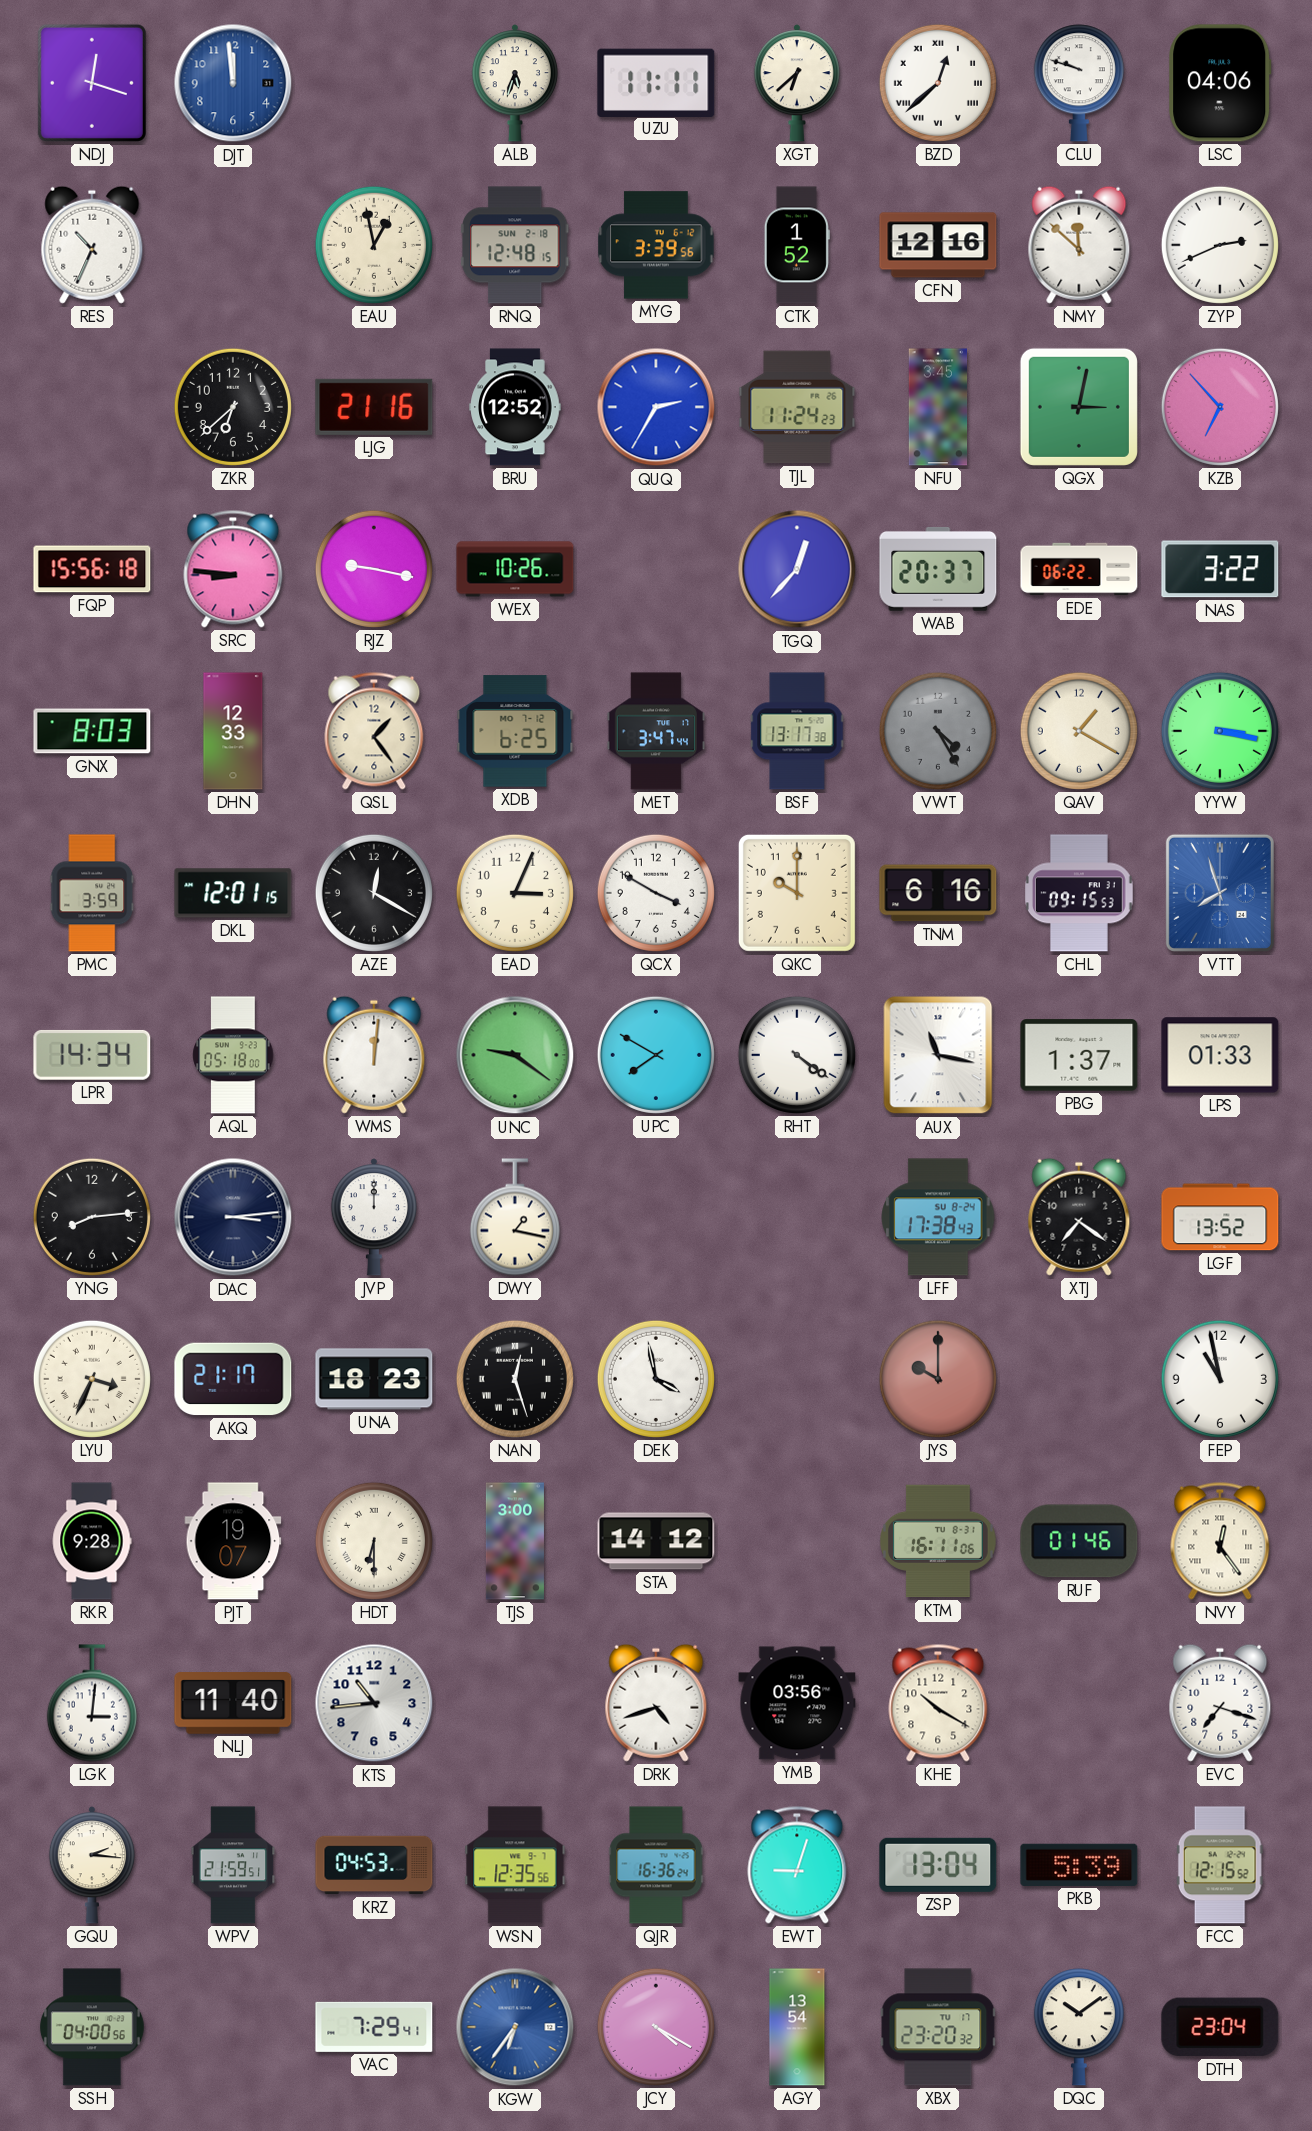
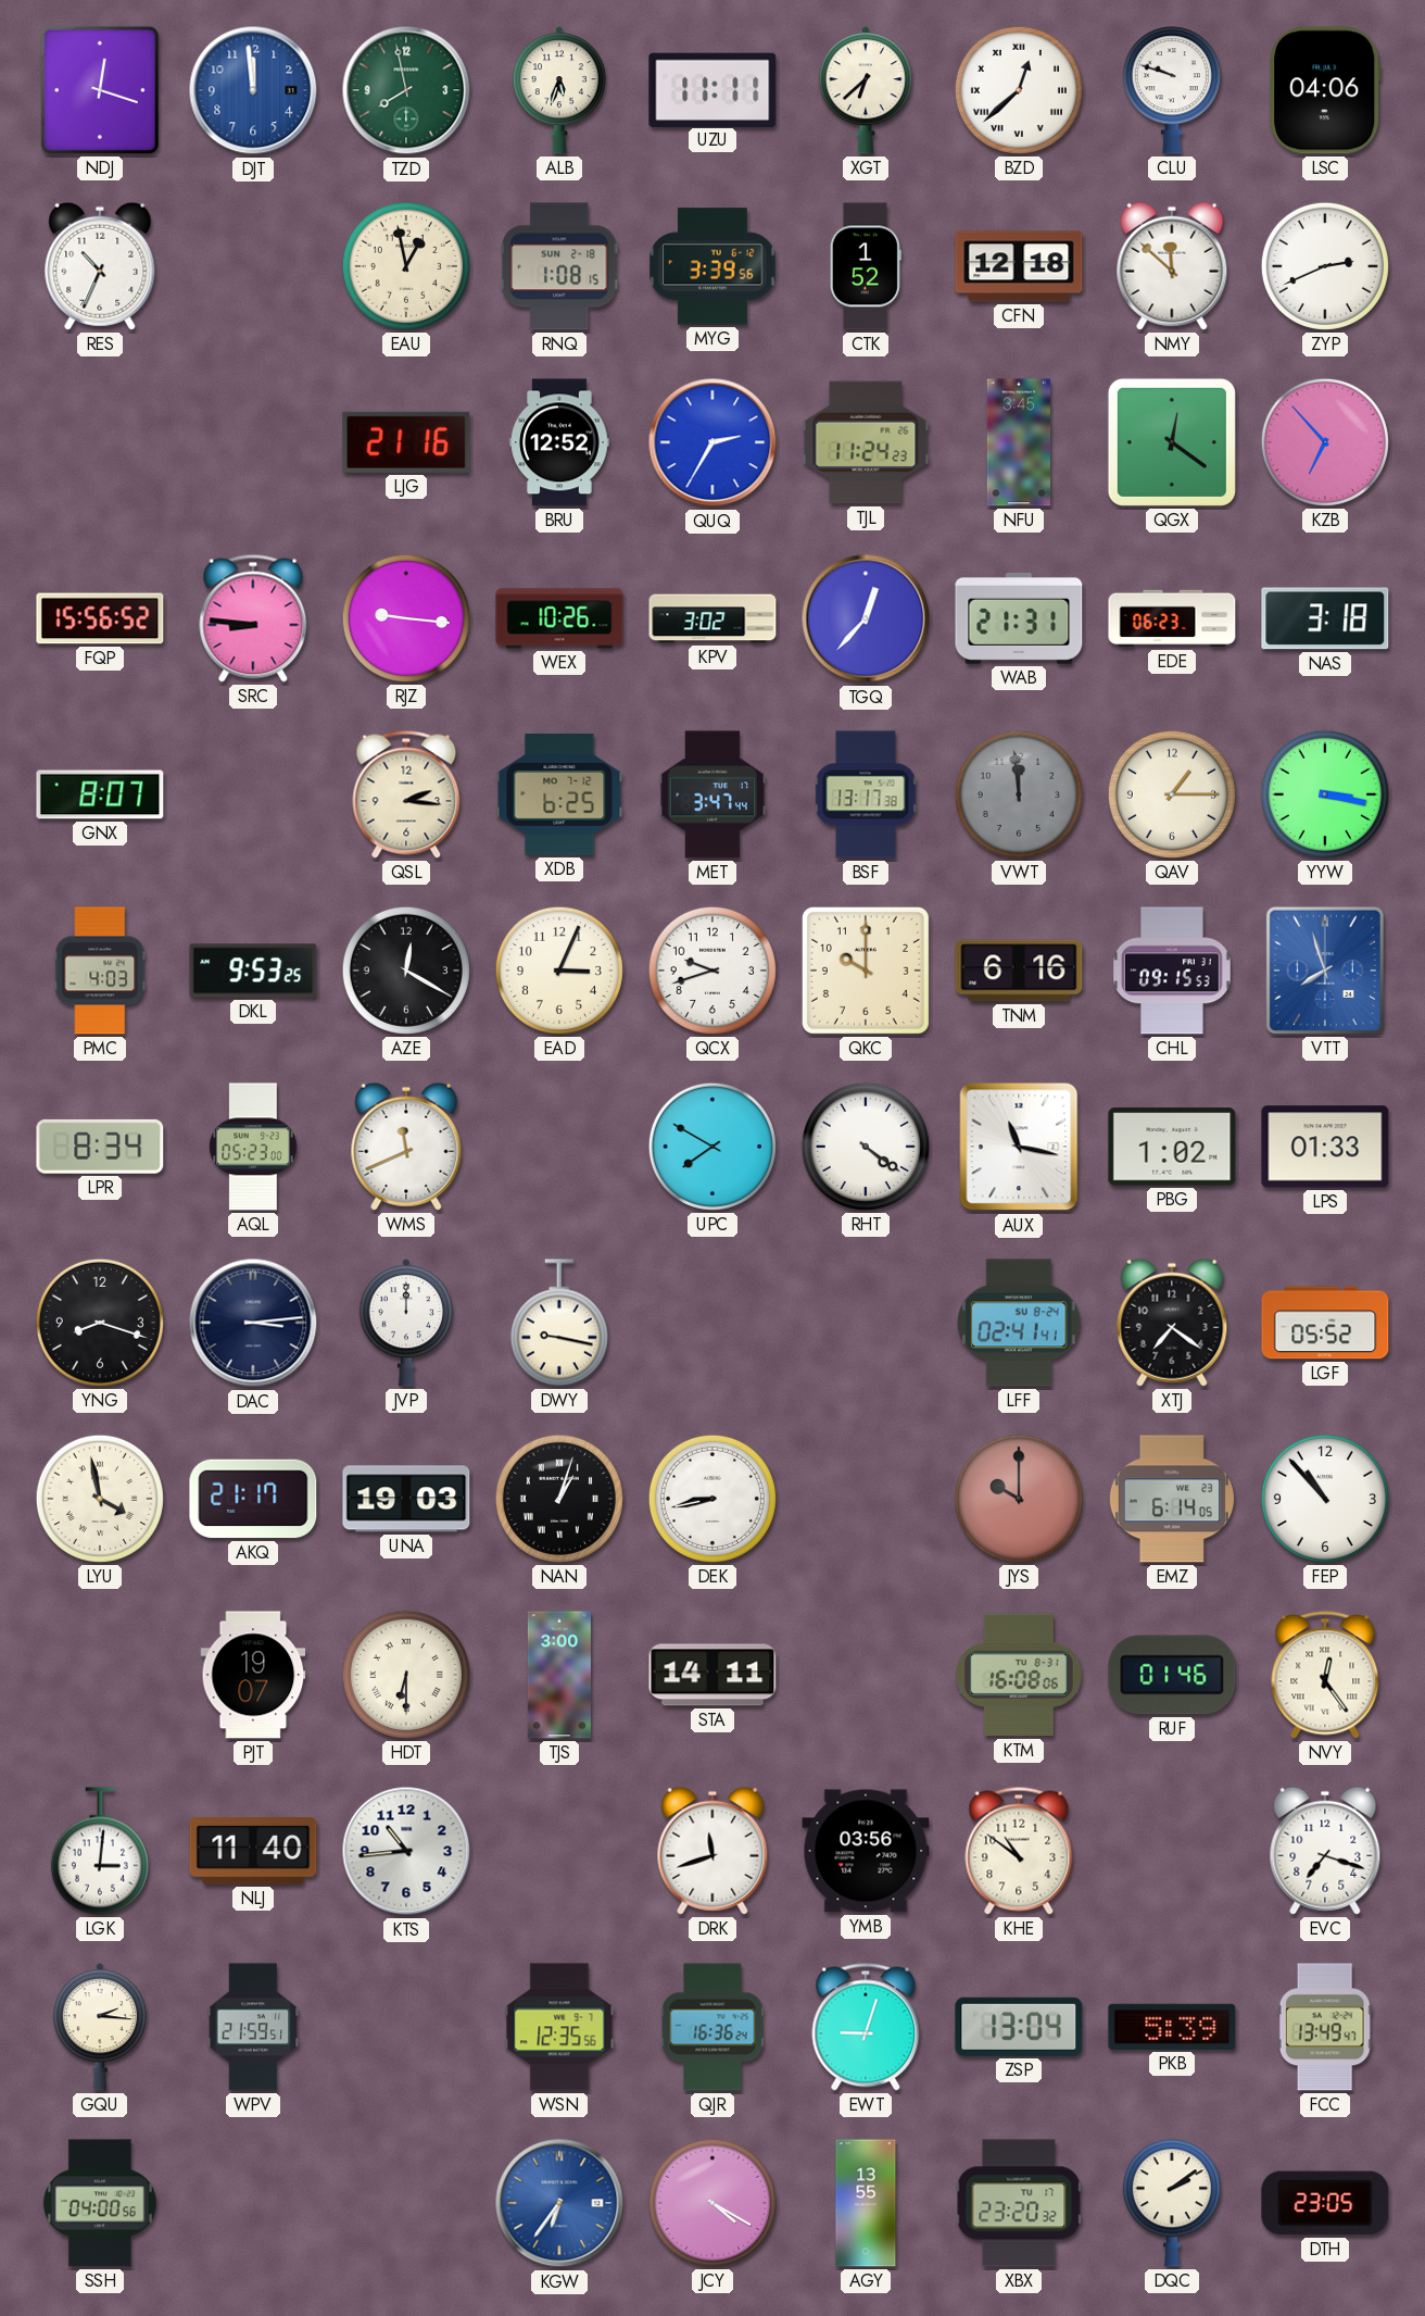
TZD: none -> 7:58
RNQ: 12:48 -> 1:08
CFN: 12:16 -> 12:18
ZKR: 6:38 -> none
QGX: 3:02 -> 12:21
FQP: 15:56:18 -> 15:56:52
RJZ: 9:17 -> 9:16
KPV: none -> 3:02
WAB: 20:37 -> 21:31
EDE: 06:22 -> 06:23
NAS: 3:22 -> 3:18
GNX: 8:03 -> 8:07
DHN: 12:33 -> none
QSL: 1:24 -> 2:16
VWT: 4:25 -> 11:59
QAV: 1:20 -> 1:15
PMC: 3:59 -> 4:03
DKL: 12:01 -> 9:53
QCX: 3:50 -> 9:42
LPR: 14:34 -> 8:34
AQL: 05:18 -> 05:23
WMS: 12:01 -> 11:41
UNC: 9:21 -> none
PBG: 1:37 -> 1:02
YNG: 8:14 -> 8:18
DWY: 1:17 -> 9:17
LFF: 17:38 -> 02:41
LGF: 13:52 -> 05:52
LYU: 3:34 -> 3:58
UNA: 18:23 -> 19:03
NAN: 12:27 -> 1:03
DEK: 3:58 -> 8:43
EMZ: none -> 6:14
FEP: 10:58 -> 10:53
RKR: 9:28 -> none
STA: 14:12 -> 14:11
KTM: 16:11 -> 16:08
DRK: 4:42 -> 11:42
KHE: 10:20 -> 10:51
KRZ: 04:53 -> none
FCC: 12:15 -> 13:49
VAC: 7:29 -> none
AGY: 13:54 -> 13:55
DQC: 10:09 -> 2:09
DTH: 23:04 -> 23:05
